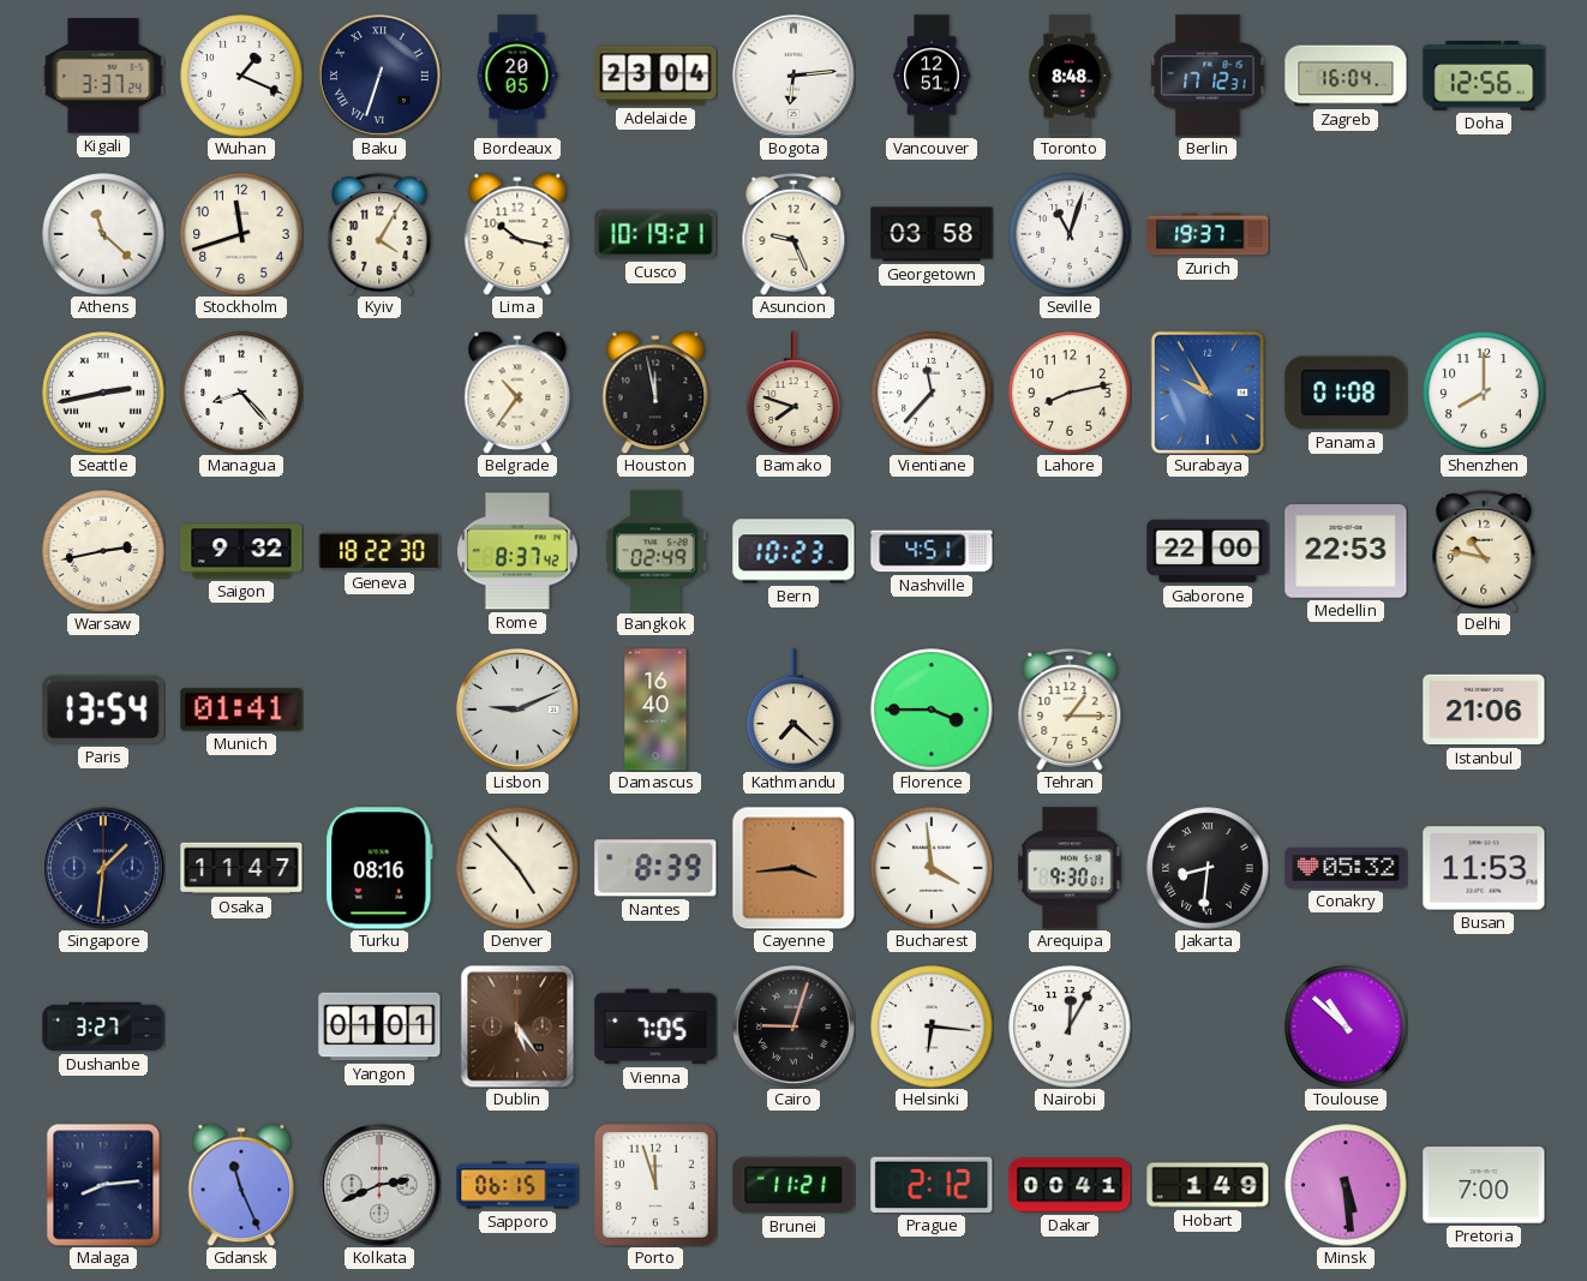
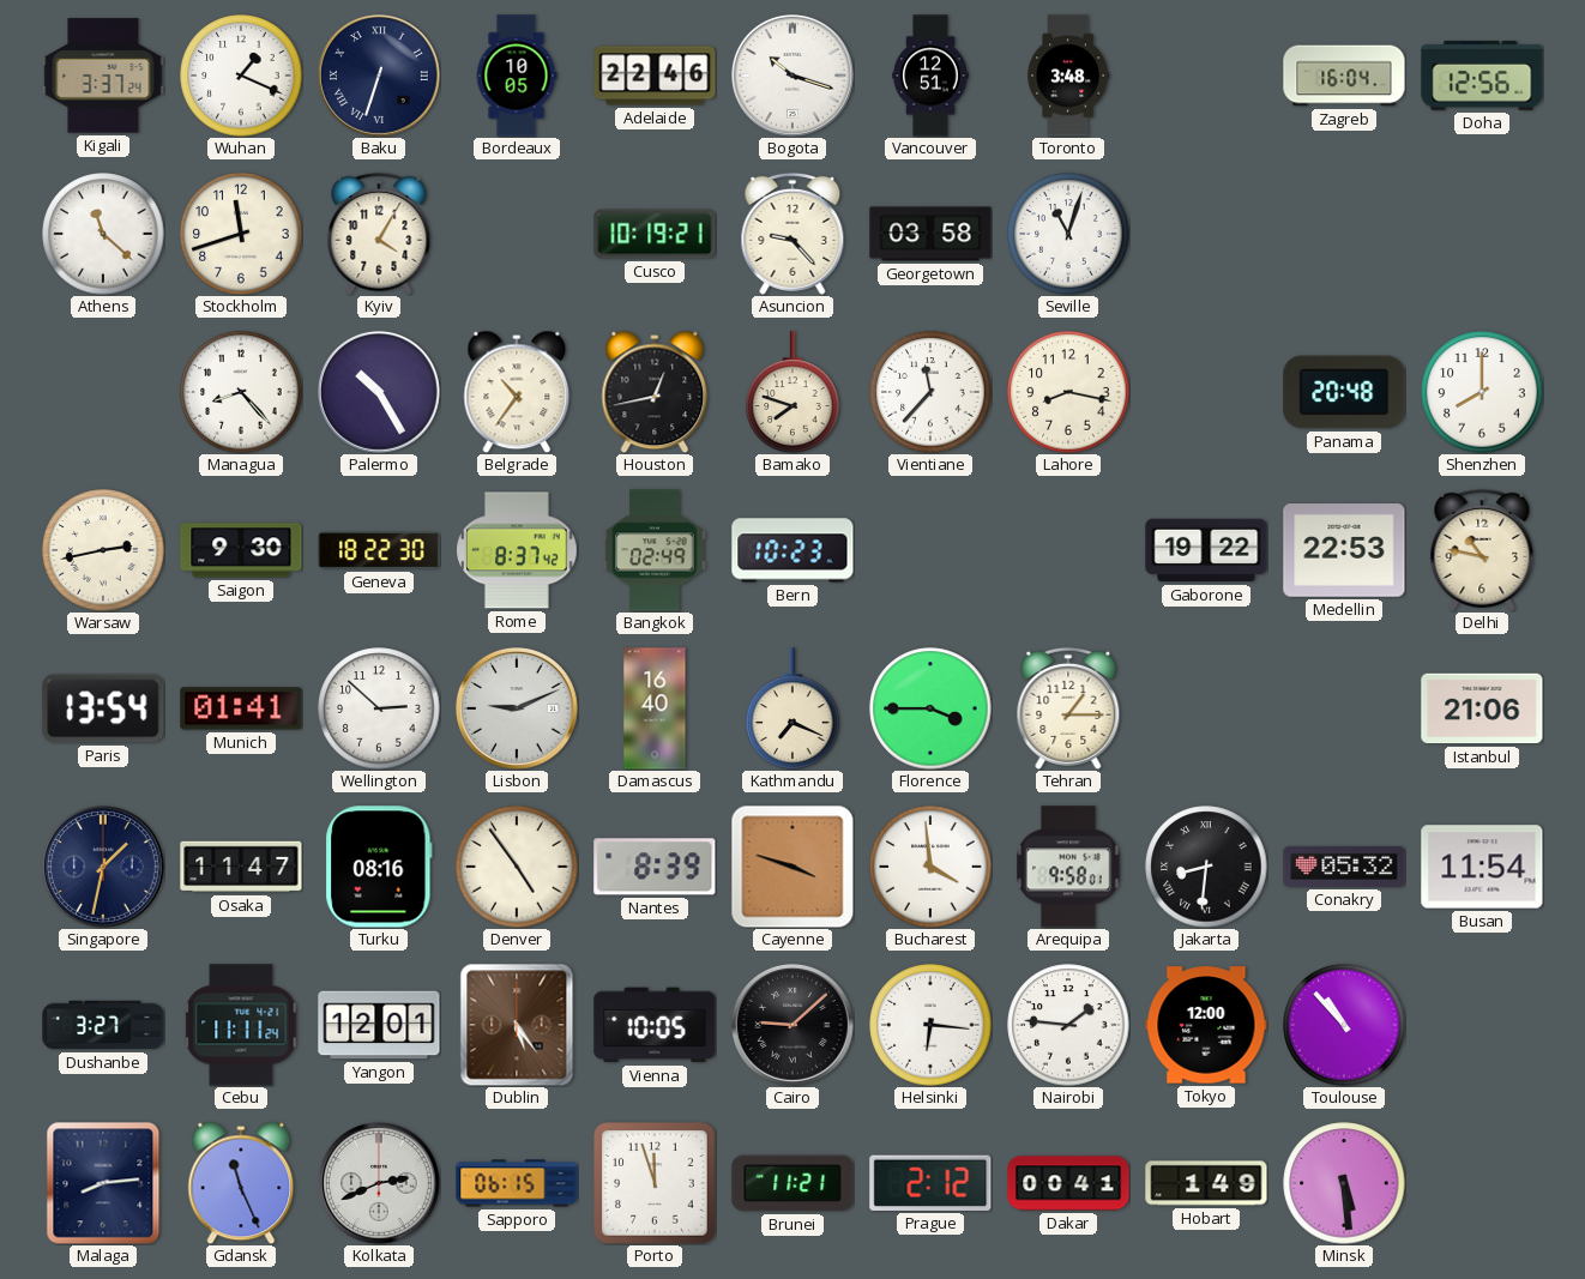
Bordeaux: 20:05 -> 10:05
Adelaide: 23:04 -> 22:46
Bogota: 6:14 -> 10:18
Toronto: 8:48 -> 3:48
Berlin: 17:12 -> none
Lima: 10:17 -> none
Asuncion: 9:26 -> 9:23
Zurich: 19:37 -> none
Seattle: 2:43 -> none
Palermo: none -> 10:25
Houston: 11:58 -> 12:43
Lahore: 8:13 -> 8:17
Surabaya: 9:55 -> none
Panama: 01:08 -> 20:48
Saigon: 9:32 -> 9:30
Nashville: 4:51 -> none
Gaborone: 22:00 -> 19:22
Wellington: none -> 2:52
Kathmandu: 7:22 -> 7:19
Singapore: 1:31 -> 1:32
Denver: 4:53 -> 4:54
Cayenne: 3:44 -> 3:48
Arequipa: 9:30 -> 9:58
Busan: 11:53 -> 11:54
Cebu: none -> 11:11
Yangon: 01:01 -> 12:01
Vienna: 7:05 -> 10:05
Cairo: 9:03 -> 9:08
Nairobi: 12:05 -> 1:46
Tokyo: none -> 12:00
Toulouse: 10:52 -> 10:53
Pretoria: 7:00 -> none
